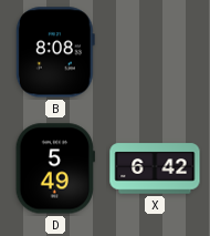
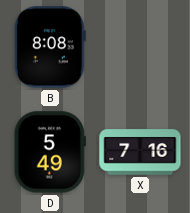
X: 6:42 -> 7:16
